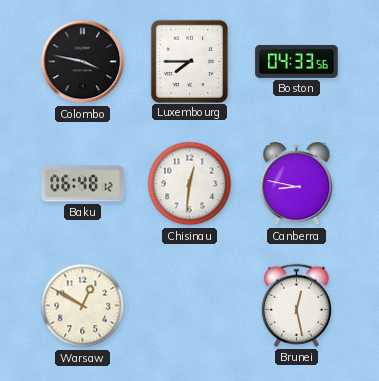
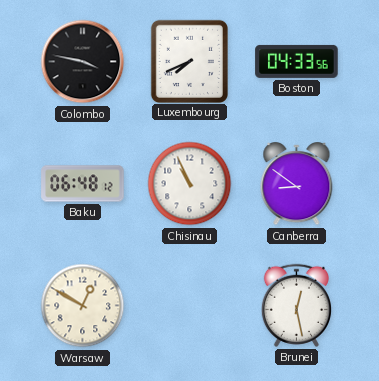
Luxembourg: 7:45 -> 7:41
Chisinau: 12:31 -> 10:56
Canberra: 8:47 -> 8:51
